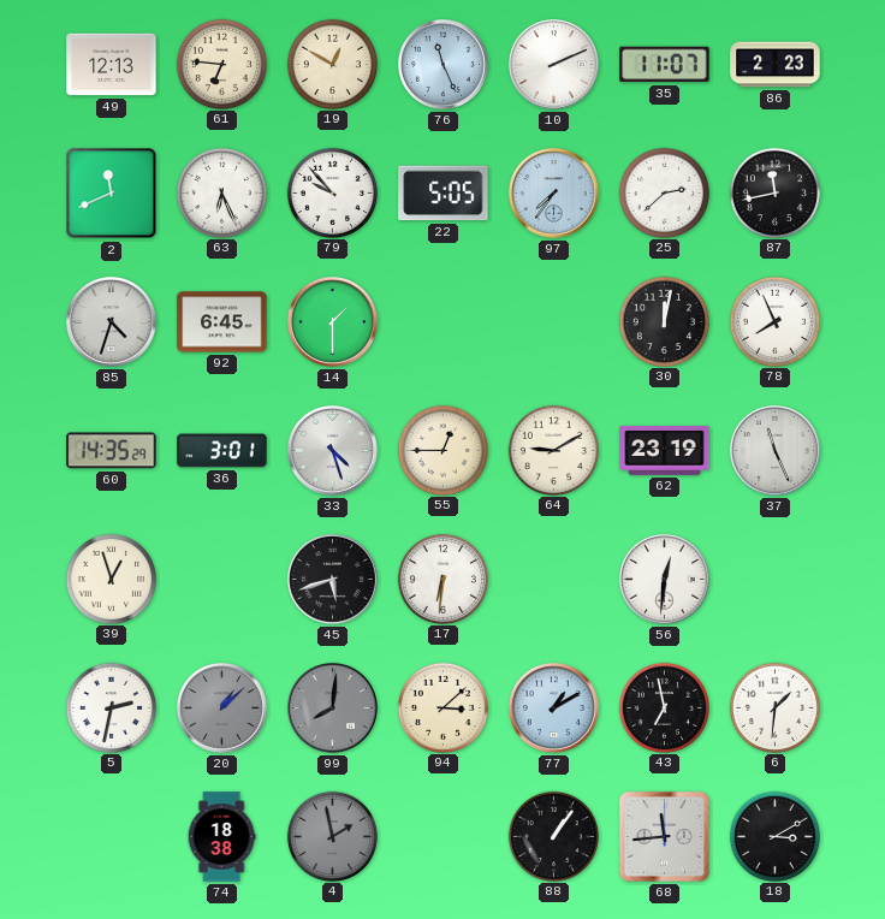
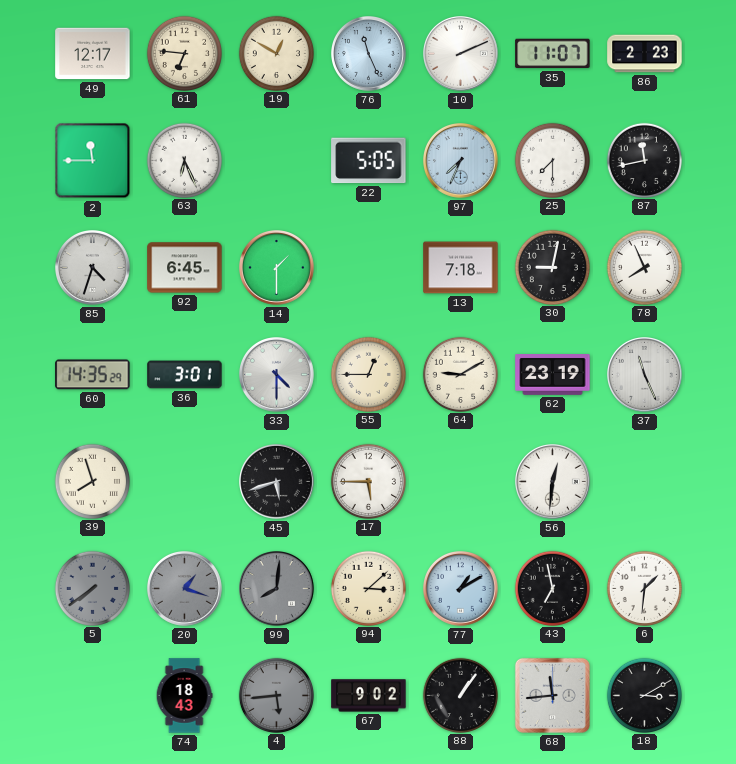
49: 12:13 -> 12:17
2: 11:41 -> 11:45
79: 9:53 -> none
97: 7:36 -> 7:34
25: 2:38 -> 7:30
13: none -> 7:18
30: 12:02 -> 9:02
33: 4:27 -> 4:30
39: 12:57 -> 7:57
17: 6:31 -> 5:45
5: 2:32 -> 7:39
5 dial: white -> grey
20: 1:08 -> 1:18
74: 18:38 -> 18:43
4: 1:58 -> 5:44
67: none -> 9:02
